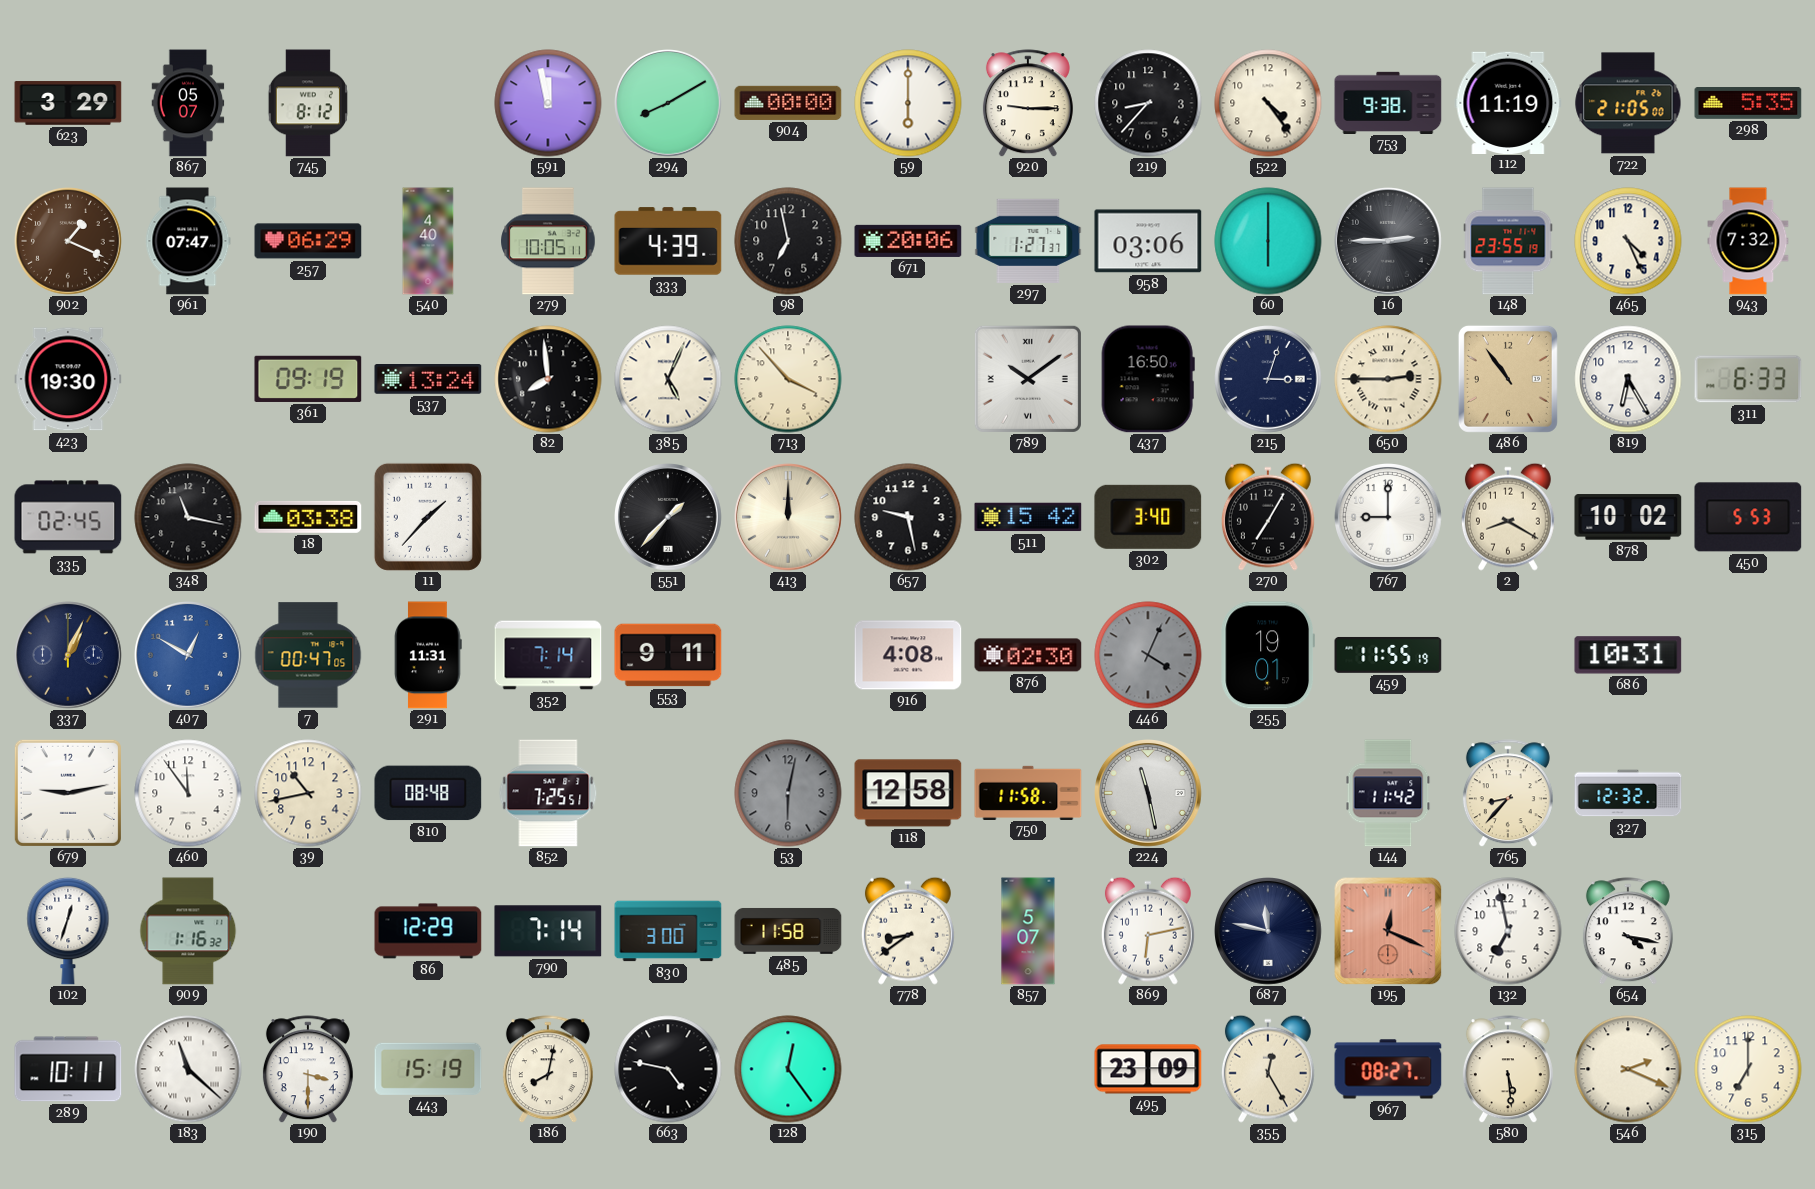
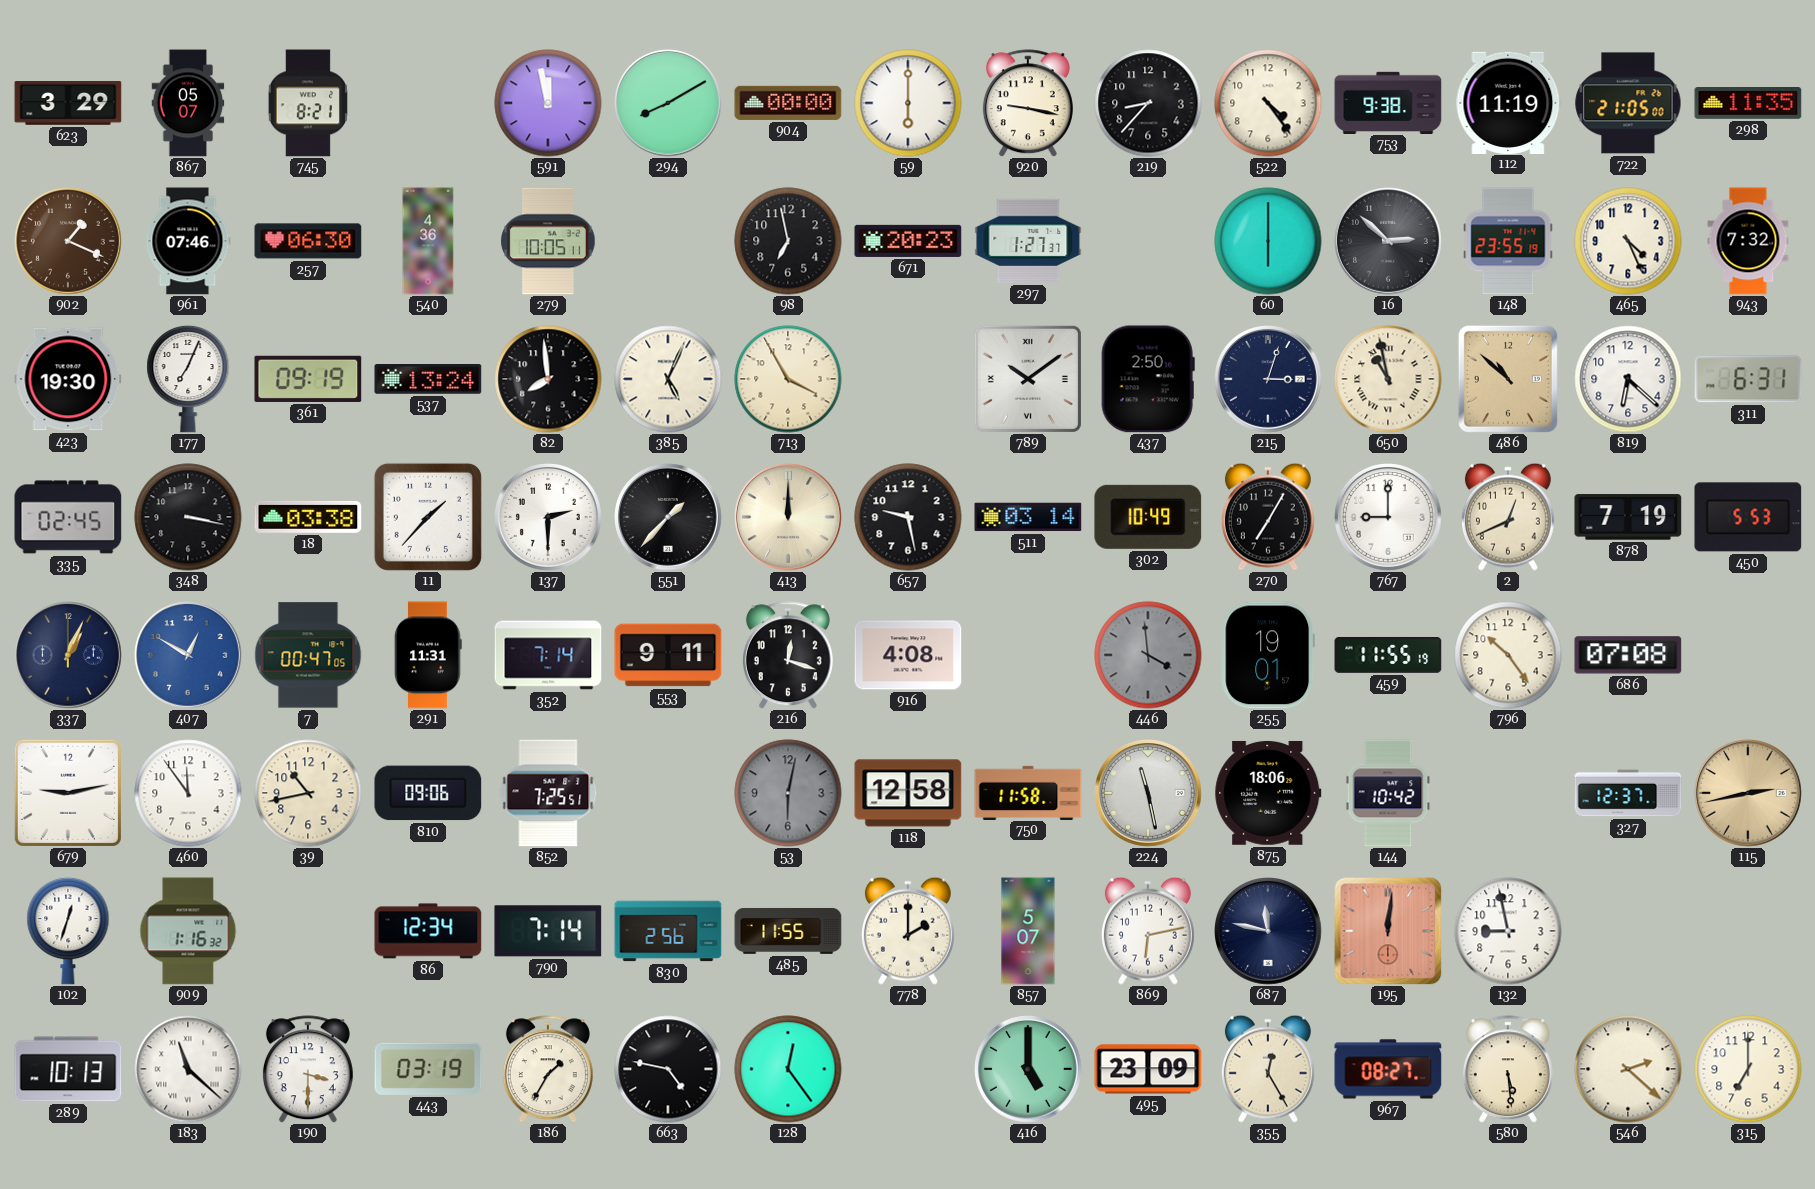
745: 8:12 -> 8:21
920: 9:15 -> 9:17
298: 5:35 -> 11:35
961: 07:47 -> 07:46
257: 06:29 -> 06:30
540: 4:40 -> 4:36
333: 4:39 -> none
671: 20:06 -> 20:23
958: 03:06 -> none
16: 2:45 -> 2:52
177: none -> 7:04
713: 3:53 -> 3:55
437: 16:50 -> 2:50
650: 2:45 -> 10:58
486: 10:54 -> 10:52
819: 6:25 -> 6:22
311: 6:33 -> 6:31
348: 11:17 -> 3:17
137: none -> 2:30
511: 15:42 -> 03:14
302: 3:40 -> 10:49
2: 8:20 -> 12:41
878: 10:02 -> 7:19
216: none -> 12:18
876: 02:30 -> none
446: 4:04 -> 3:59
796: none -> 10:24
686: 10:31 -> 07:08
810: 08:48 -> 09:06
875: none -> 18:06
144: 11:42 -> 10:42
765: 8:37 -> none
327: 12:32 -> 12:37
115: none -> 2:43
86: 12:29 -> 12:34
830: 3:00 -> 2:56
485: 11:58 -> 11:55
778: 8:39 -> 2:00
195: 12:19 -> 12:01
132: 6:58 -> 8:58
654: 4:17 -> none
289: 10:11 -> 10:13
443: 15:19 -> 03:19
186: 8:02 -> 1:35
416: none -> 5:00
546: 2:19 -> 2:22
